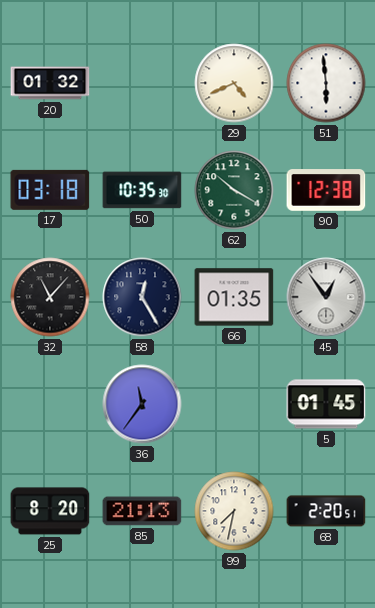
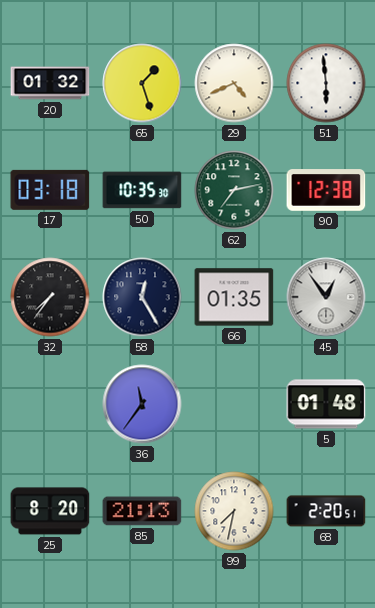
65: none -> 1:27
62: 10:20 -> 7:13
32: 11:07 -> 7:36
5: 01:45 -> 01:48
